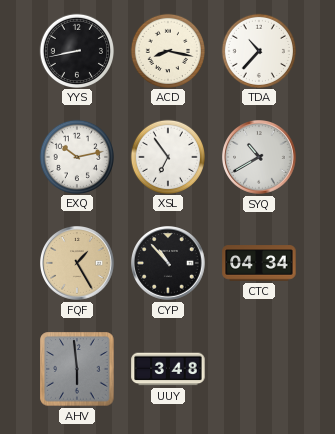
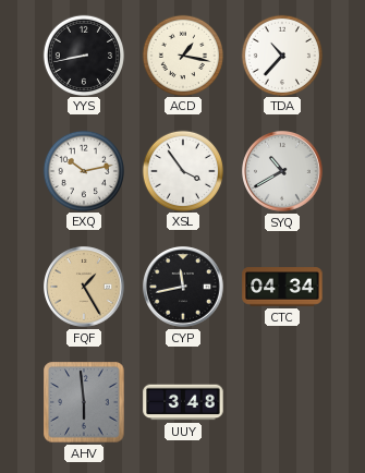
ACD: 8:17 -> 1:17
XSL: 6:54 -> 3:54
CYP: 10:53 -> 11:43
